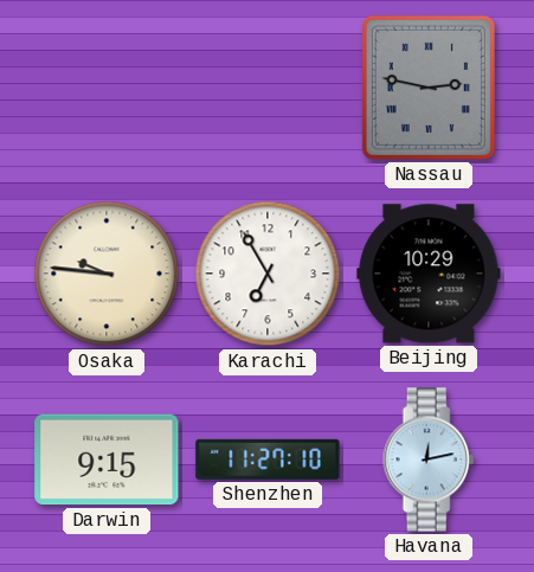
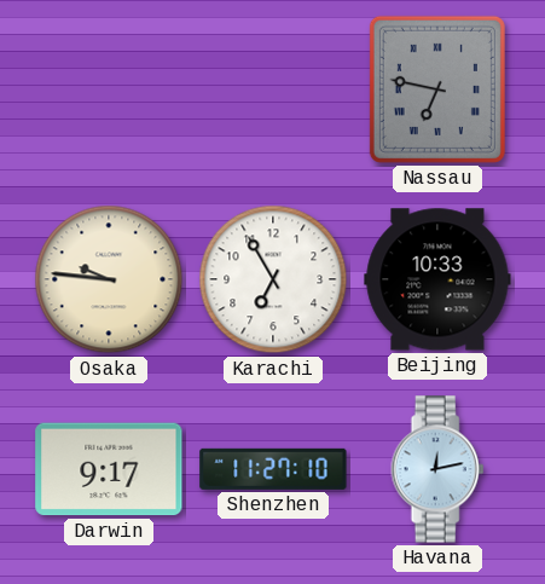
Nassau: 2:47 -> 6:47
Beijing: 10:29 -> 10:33
Darwin: 9:15 -> 9:17
